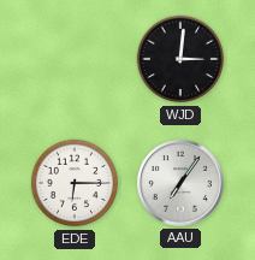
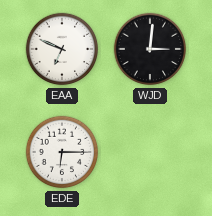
EAA: none -> 6:49
AAU: 7:06 -> none
